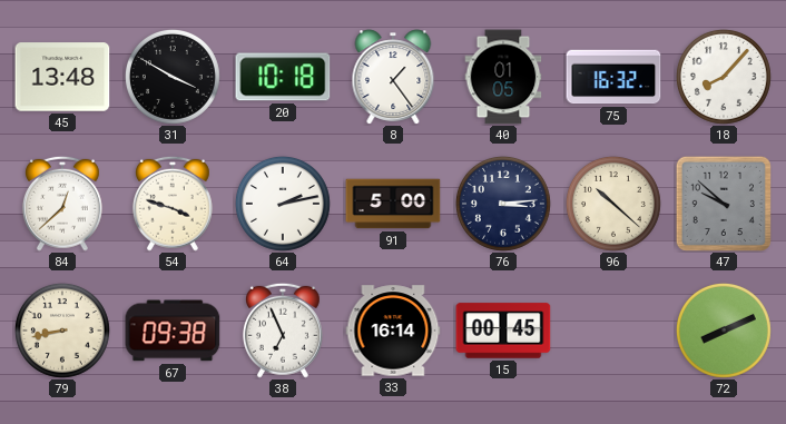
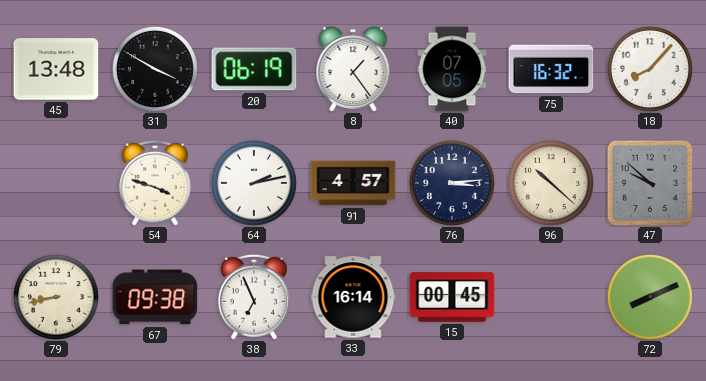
20: 10:18 -> 06:19
40: 01:05 -> 07:05
84: 12:38 -> none
91: 5:00 -> 4:57
